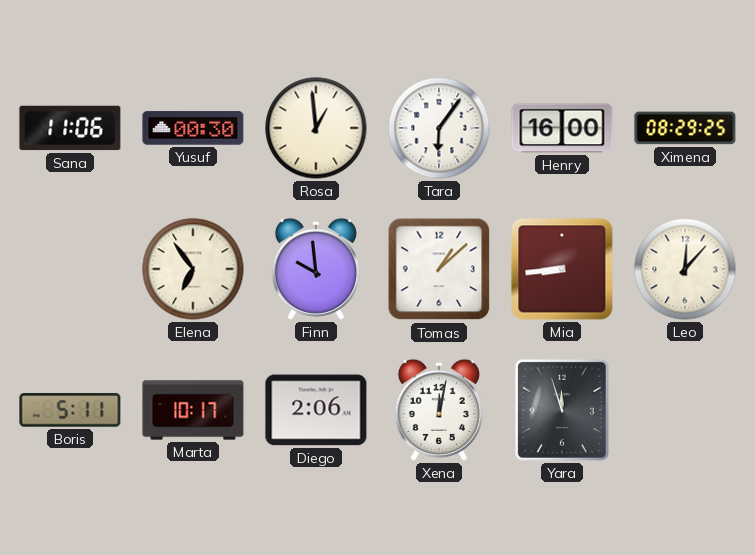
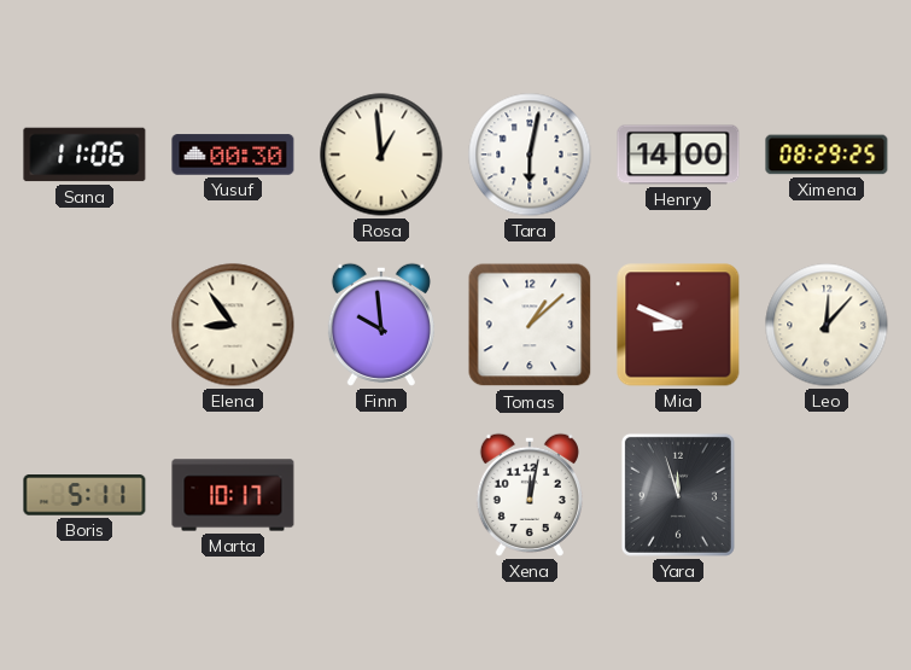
Tara: 6:06 -> 6:02
Henry: 16:00 -> 14:00
Elena: 6:54 -> 8:54
Mia: 8:44 -> 8:49
Diego: 2:06 -> none
